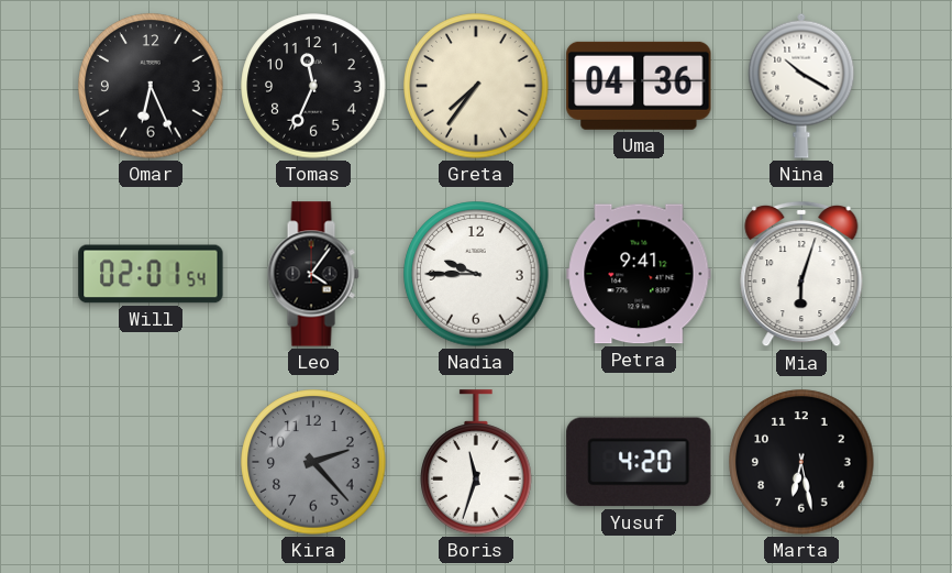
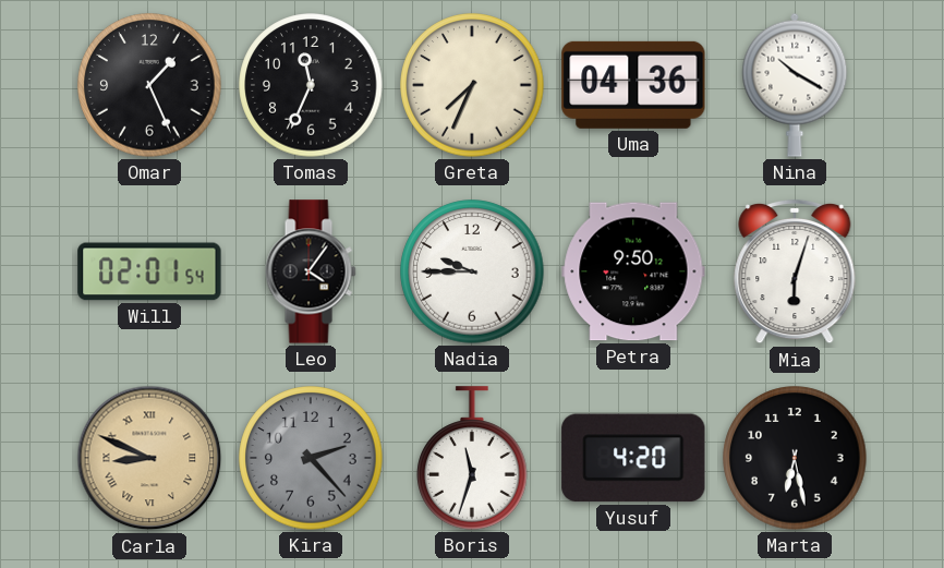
Omar: 6:26 -> 1:26
Greta: 7:36 -> 7:34
Petra: 9:41 -> 9:50
Carla: none -> 8:49
